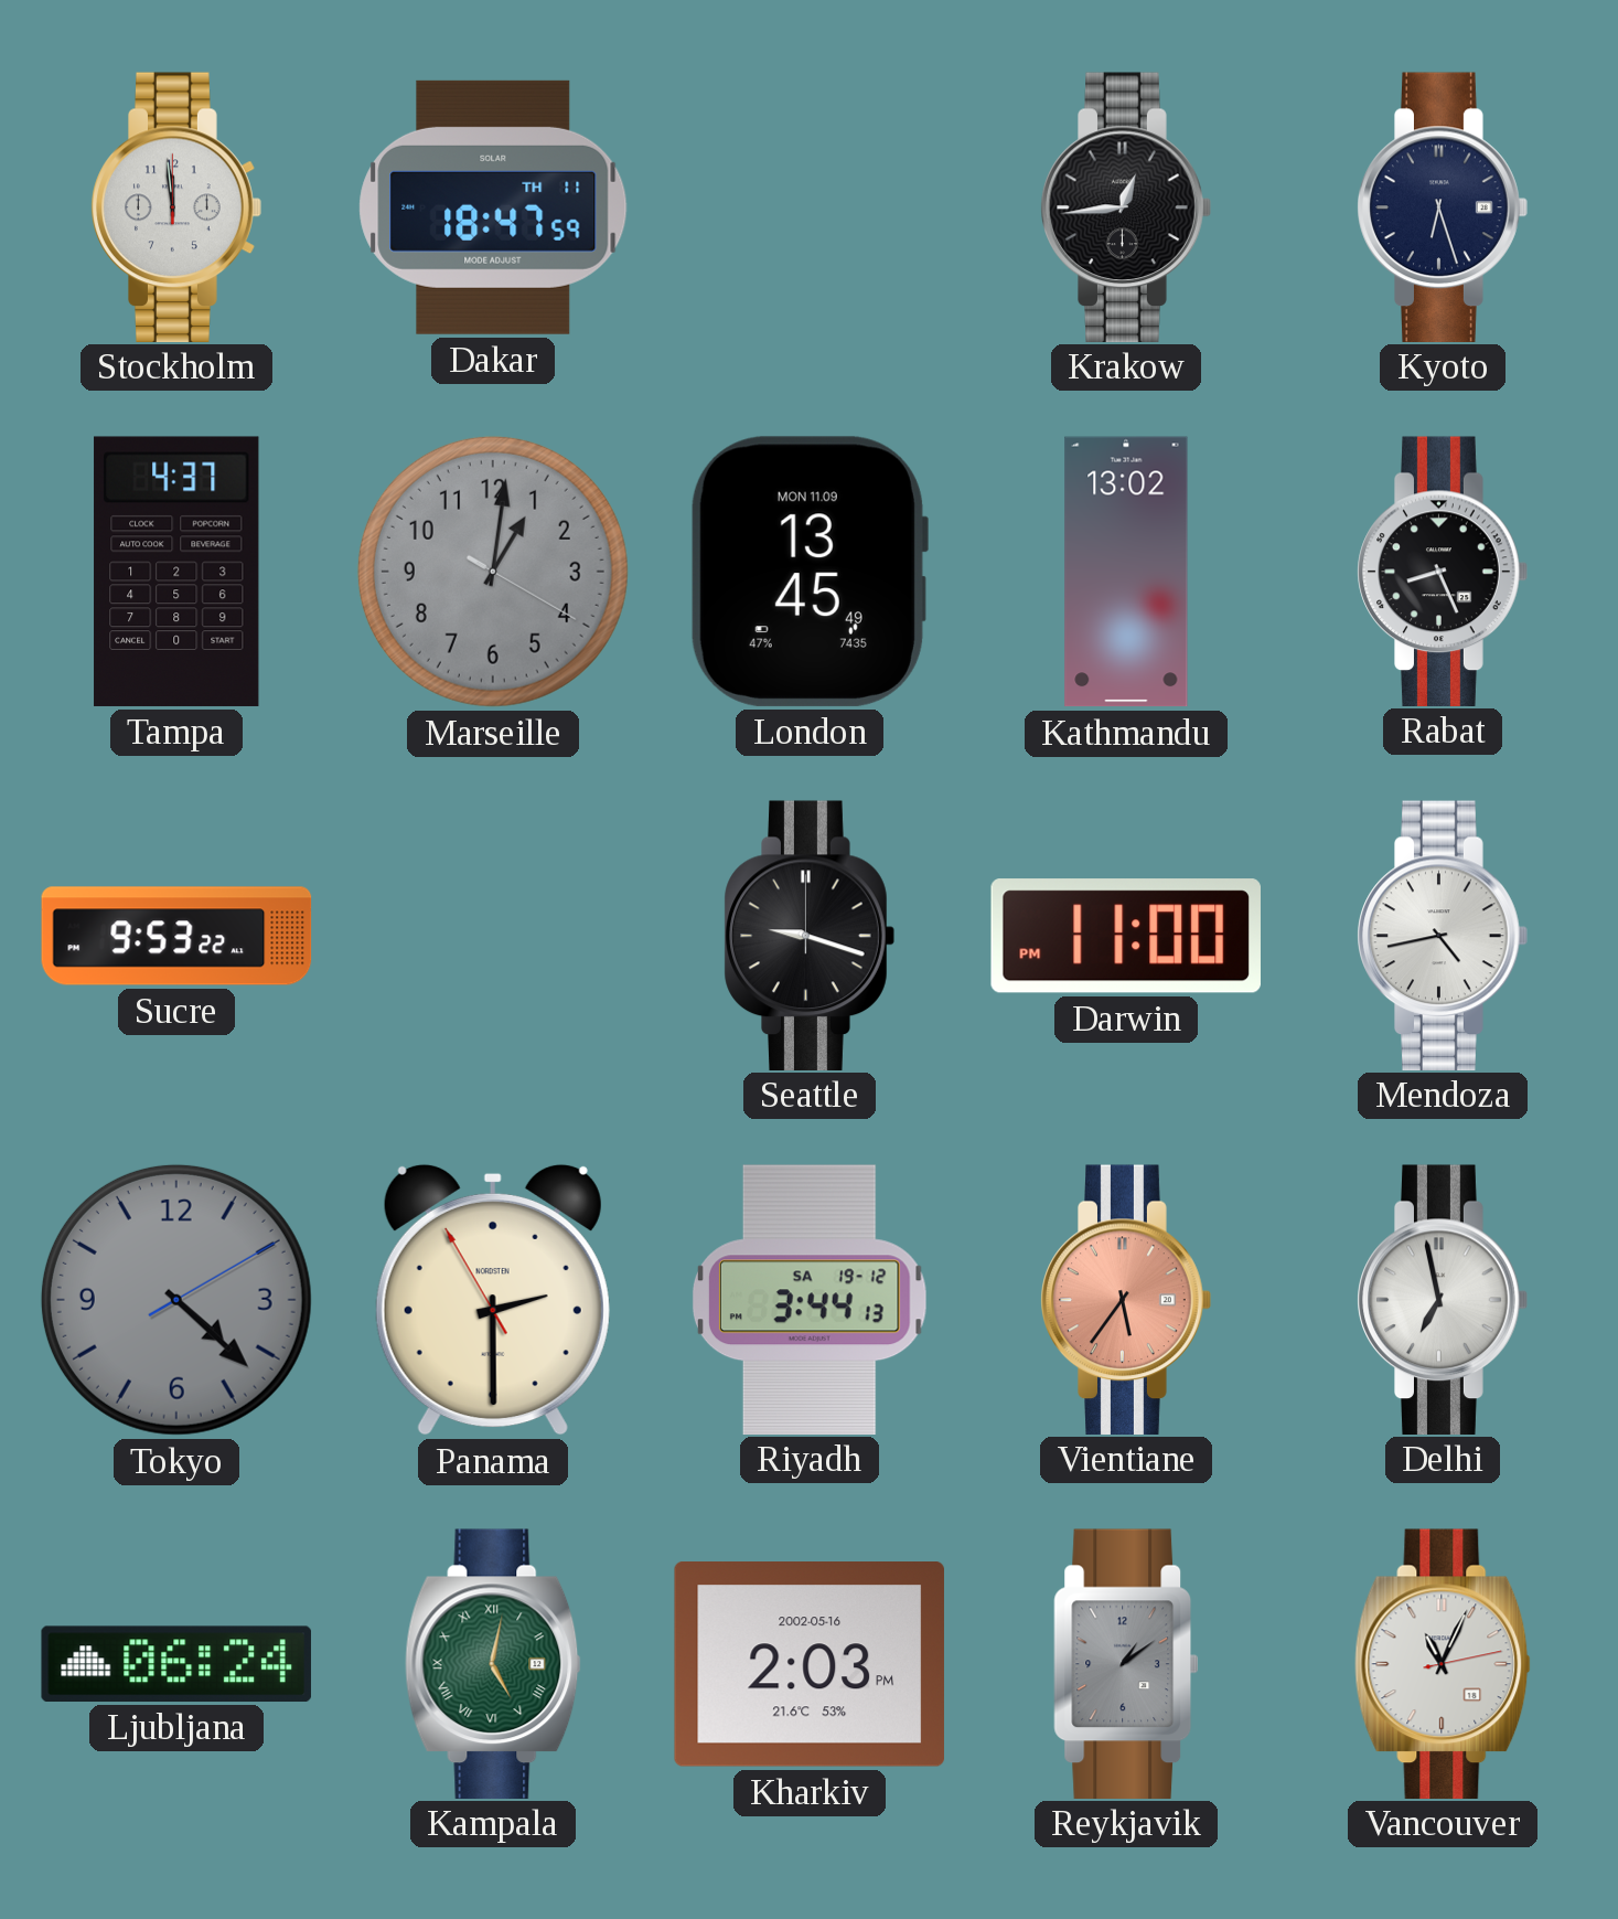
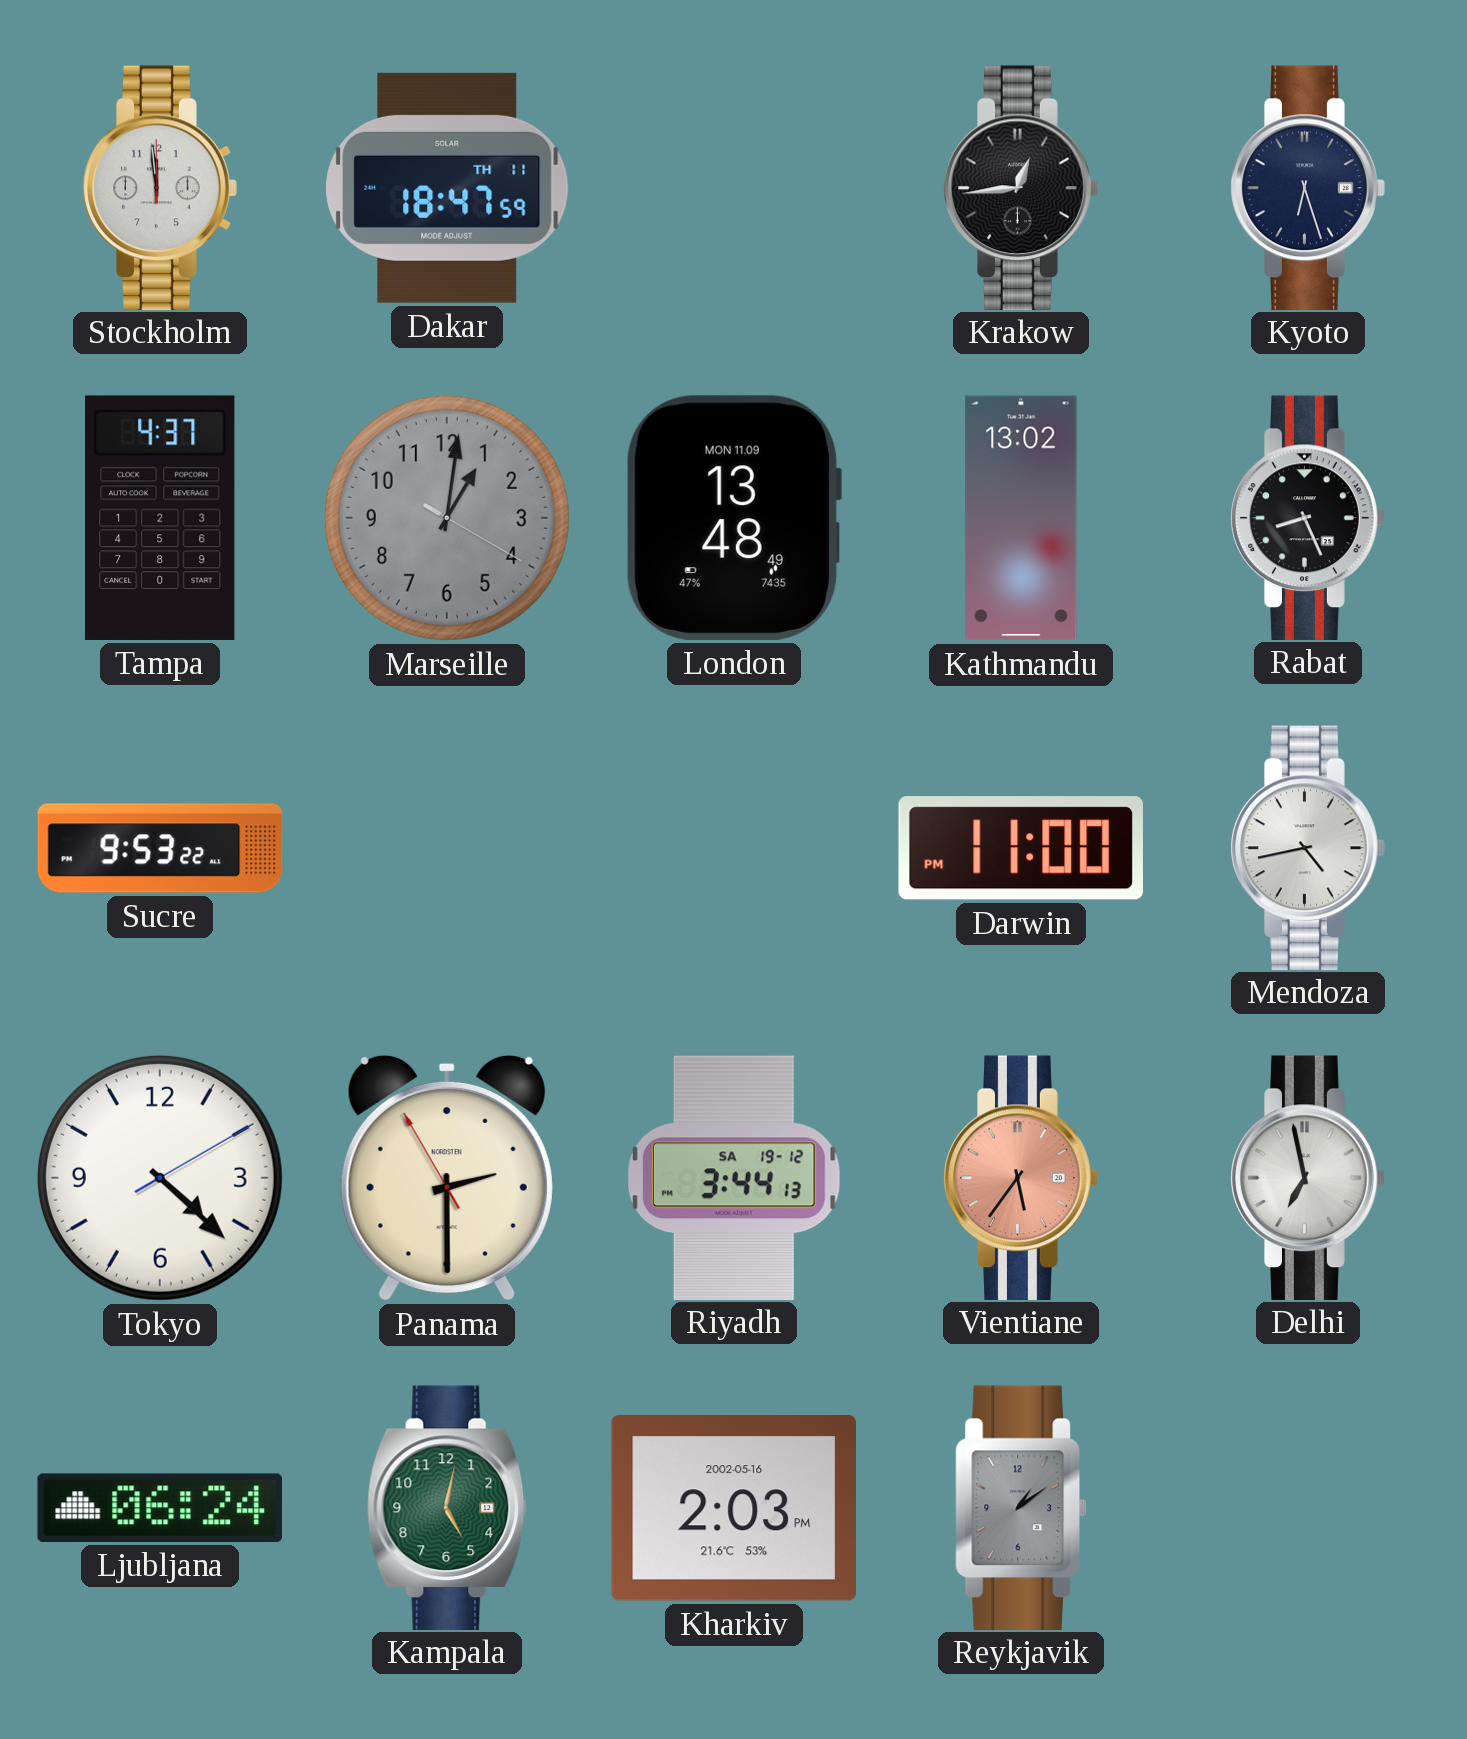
London: 13:45 -> 13:48
Seattle: 9:18 -> none
Tokyo dial: grey -> white
Kampala numerals: Roman -> Arabic
Vancouver: 11:04 -> none
